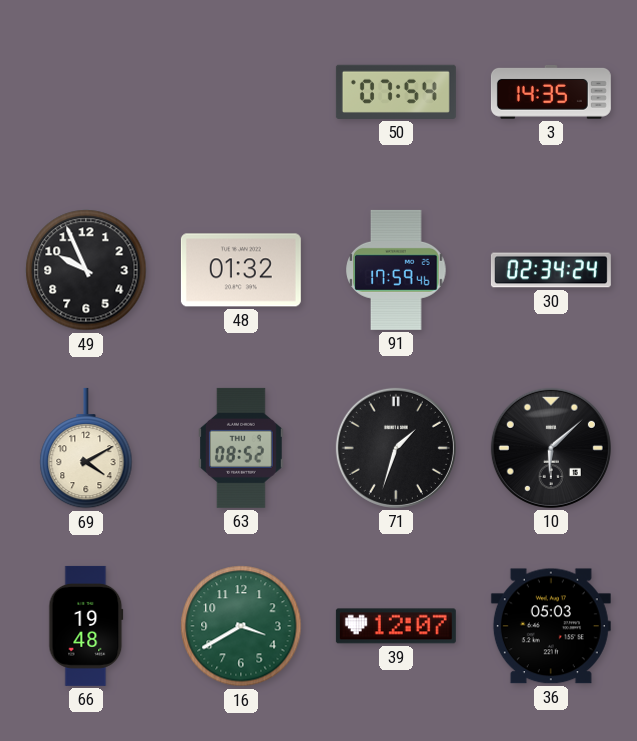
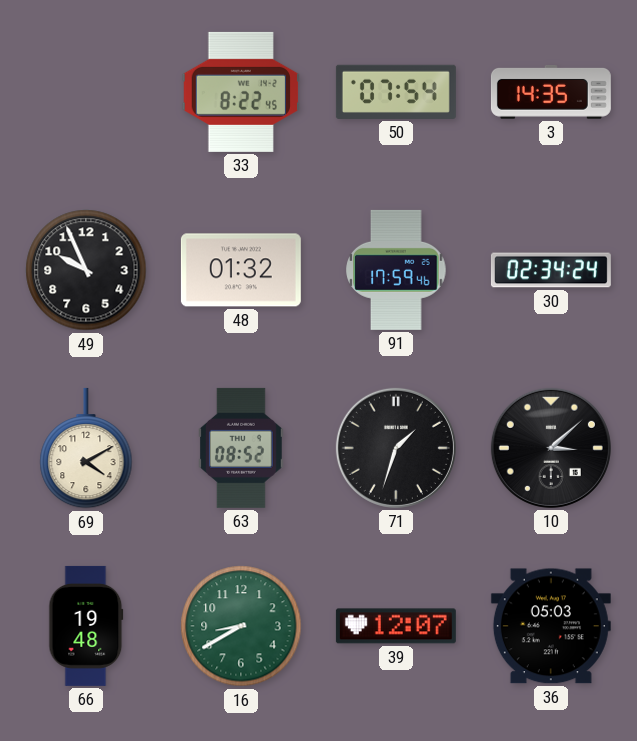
33: none -> 8:22
10: 6:08 -> 3:08
16: 3:40 -> 8:40
